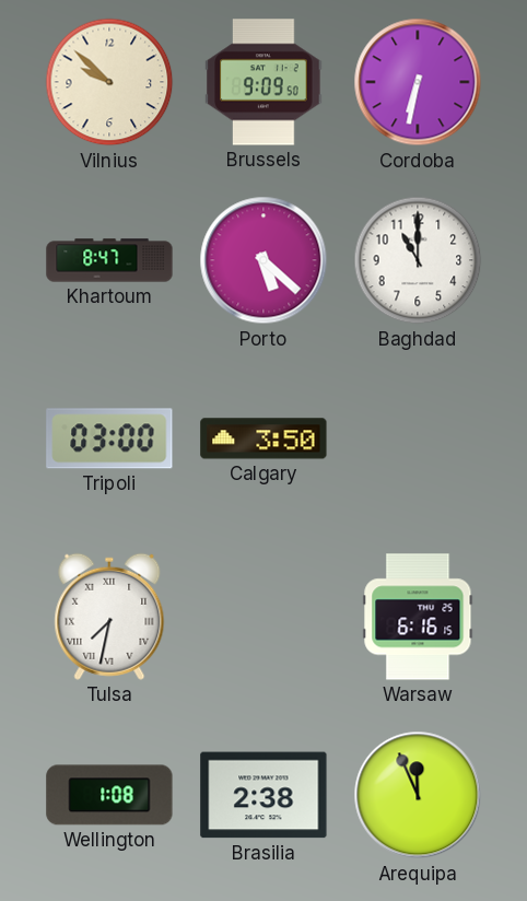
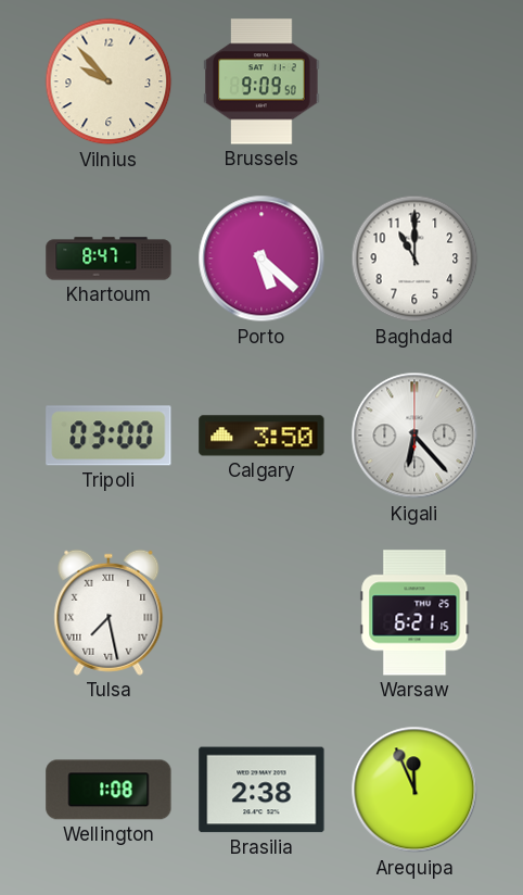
Vilnius: 9:52 -> 9:53
Cordoba: 6:32 -> none
Kigali: none -> 6:23
Tulsa: 7:32 -> 7:28
Warsaw: 6:16 -> 6:21
